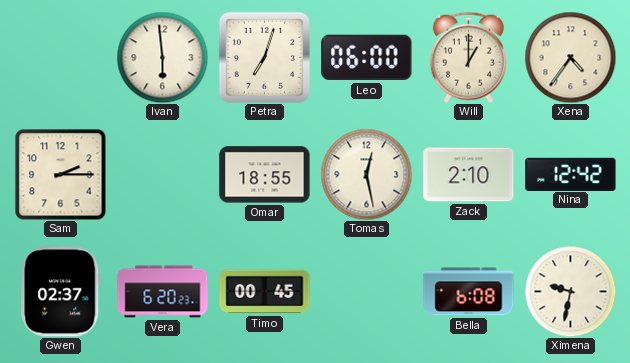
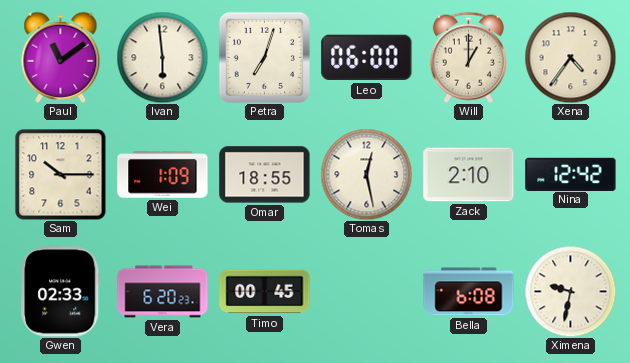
Paul: none -> 11:09
Sam: 2:15 -> 10:15
Wei: none -> 1:09
Gwen: 02:37 -> 02:33
